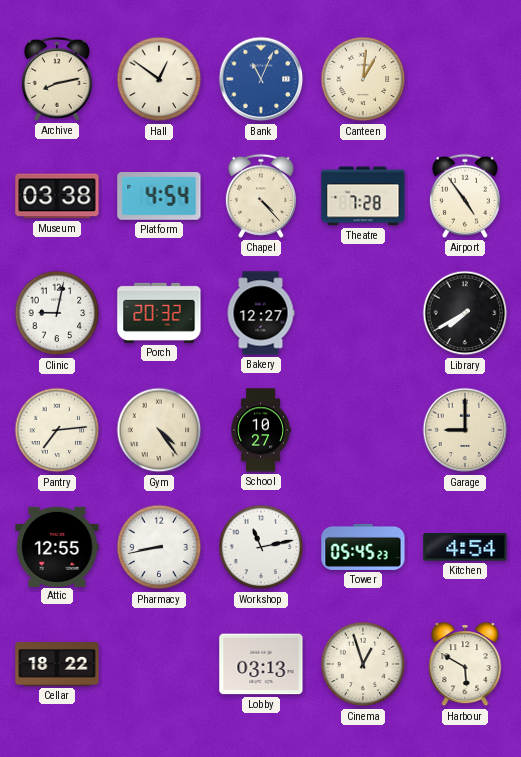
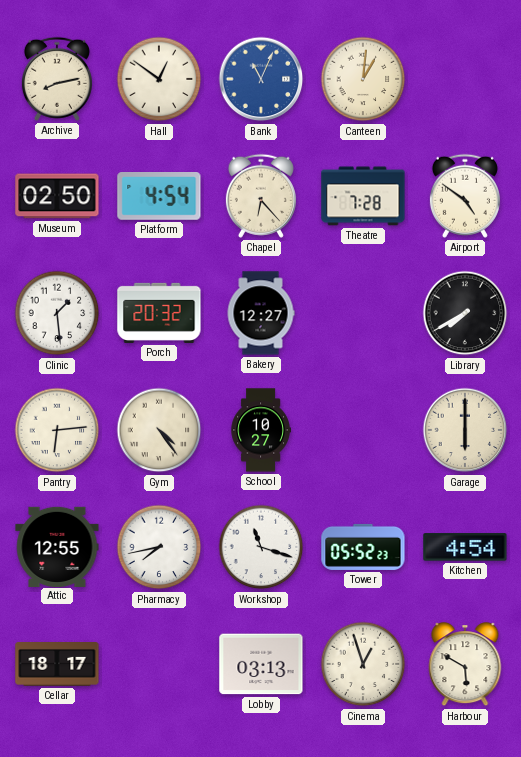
Museum: 03:38 -> 02:50
Chapel: 4:23 -> 6:23
Airport: 4:54 -> 4:51
Clinic: 9:02 -> 1:29
Pantry: 7:14 -> 6:14
Garage: 9:00 -> 6:00
Pharmacy: 8:43 -> 7:43
Workshop: 11:13 -> 11:18
Tower: 05:45 -> 05:52
Cellar: 18:22 -> 18:17
